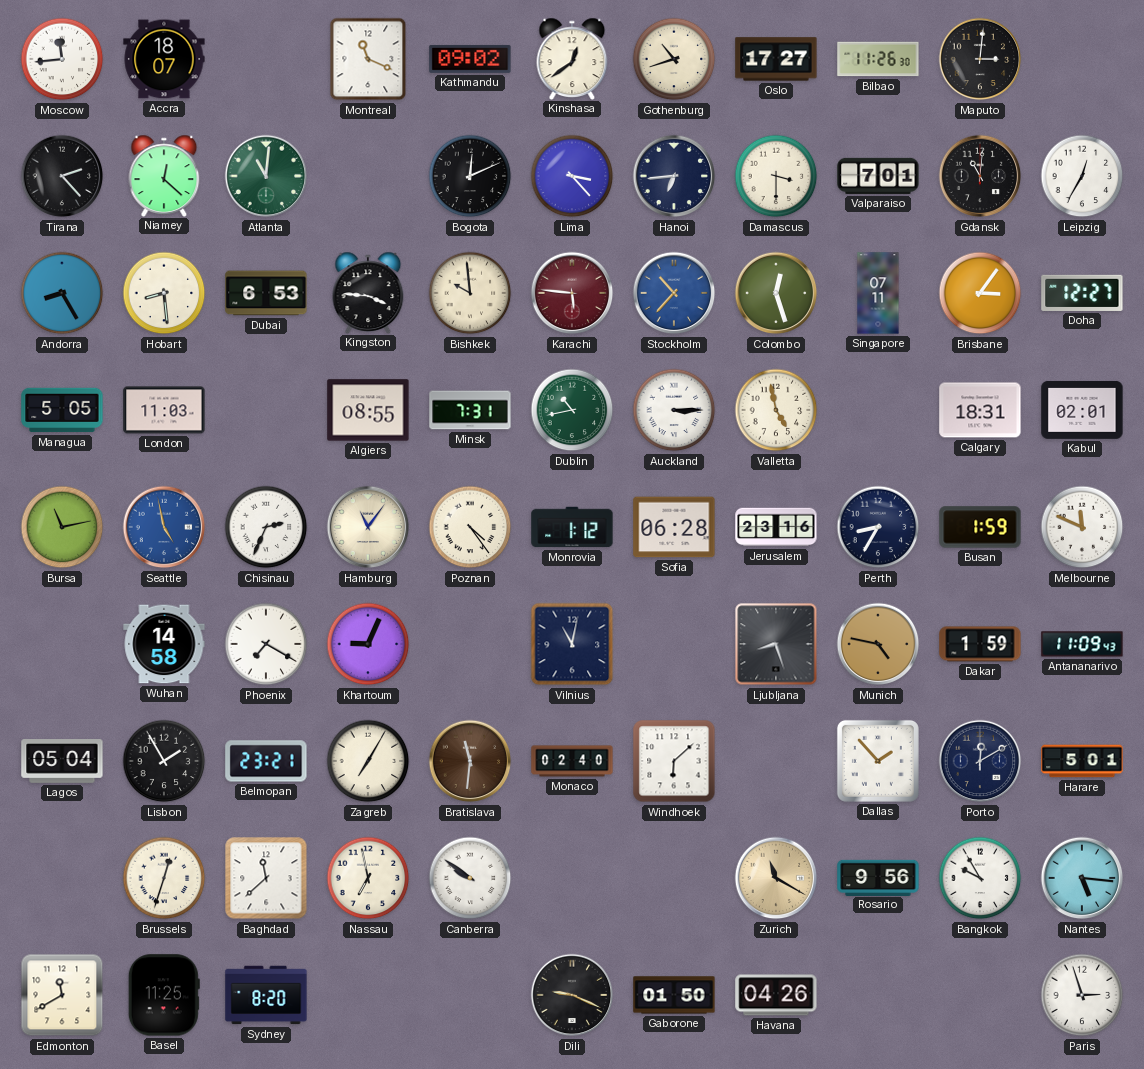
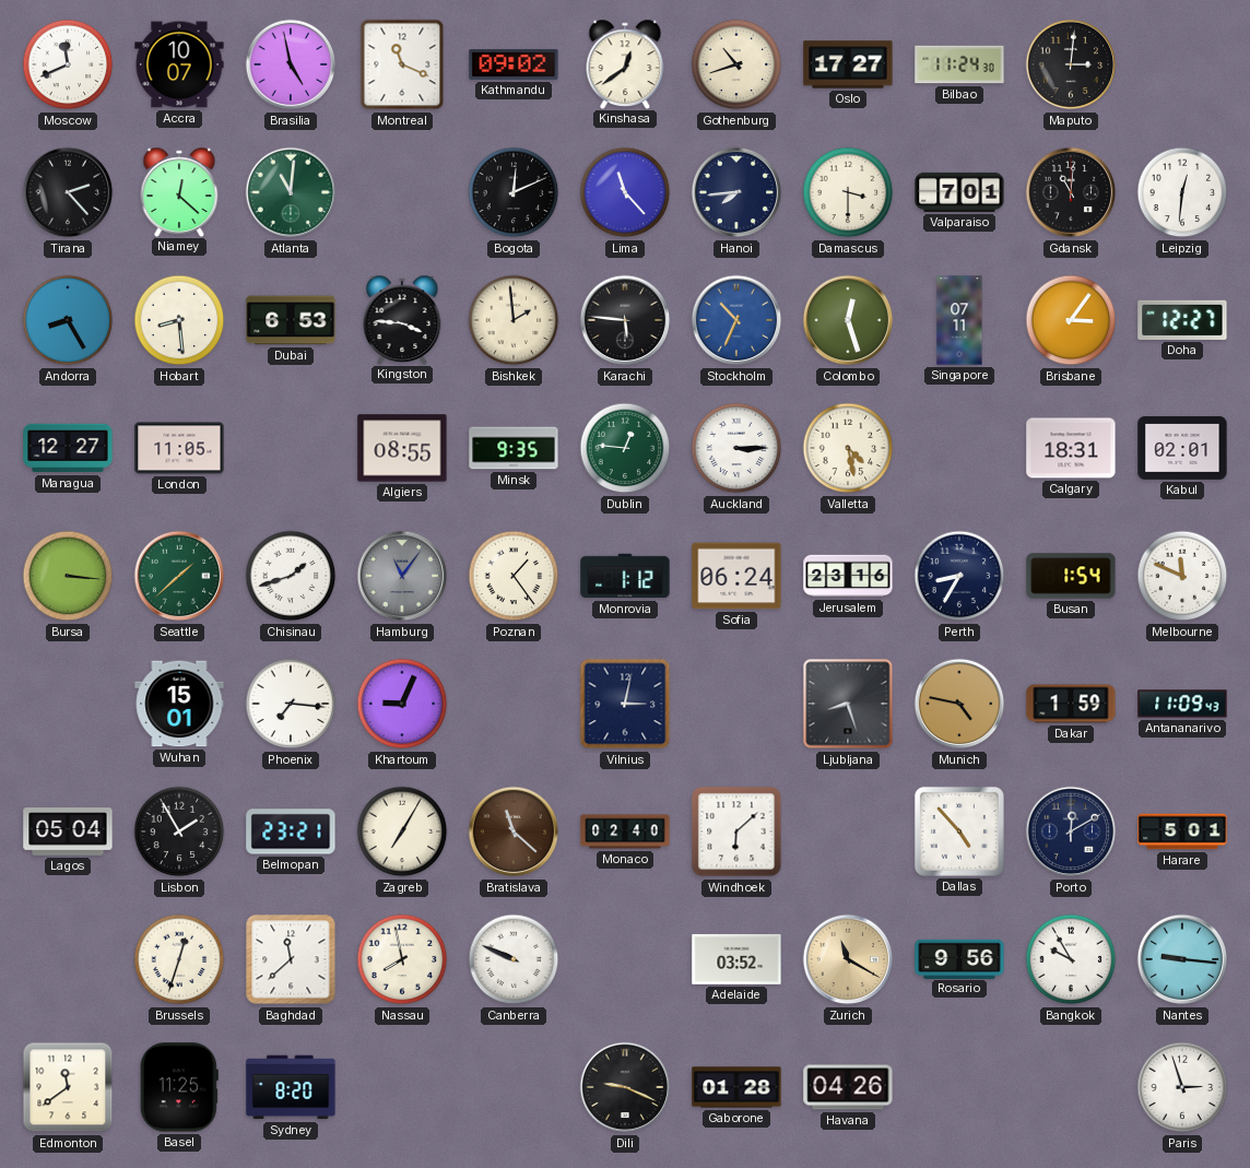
Moscow: 11:44 -> 11:41
Accra: 18:07 -> 10:07
Brasilia: none -> 4:58
Bilbao: 11:26 -> 11:24
Lima: 3:23 -> 11:23
Hanoi: 6:44 -> 7:44
Leipzig: 12:35 -> 12:31
Bishkek: 9:59 -> 1:59
Karachi dial: burgundy -> black
Stockholm: 10:37 -> 10:34
Managua: 5:05 -> 12:27
London: 11:03 -> 11:05
Minsk: 7:31 -> 9:35
Dublin: 10:43 -> 12:46
Valletta: 4:58 -> 4:28
Bursa: 11:13 -> 3:16
Seattle: 4:58 -> 1:38
Seattle dial: blue -> green
Chisinau: 2:34 -> 1:42
Hamburg dial: cream -> grey
Poznan: 4:24 -> 1:24
Sofia: 06:28 -> 06:24
Busan: 1:59 -> 1:54
Wuhan: 14:58 -> 15:01
Phoenix: 7:20 -> 7:16
Vilnius: 11:02 -> 3:02
Bratislava: 11:31 -> 11:22
Dallas: 1:53 -> 4:53
Nassau: 6:58 -> 7:58
Canberra: 9:51 -> 9:49
Adelaide: none -> 03:52
Nantes: 5:16 -> 9:16
Edmonton: 11:40 -> 11:39
Gaborone: 01:50 -> 01:28
